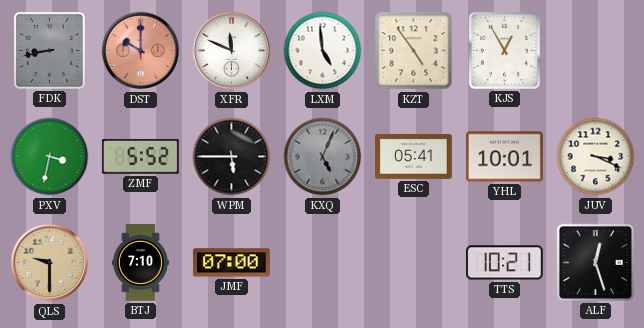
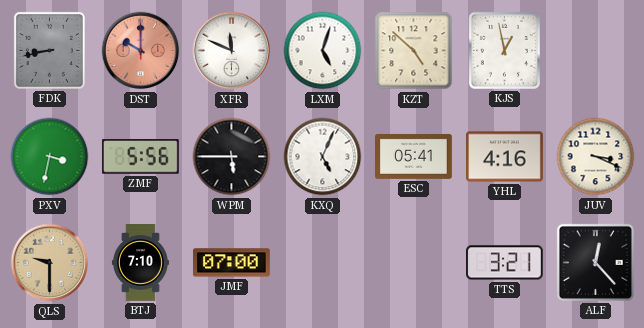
LXM: 4:59 -> 5:03
KZT: 4:54 -> 4:52
KJS: 12:55 -> 12:58
ZMF: 5:52 -> 5:56
KXQ dial: grey -> white
YHL: 10:01 -> 4:16
TTS: 10:21 -> 3:21
ALF: 12:27 -> 12:23
